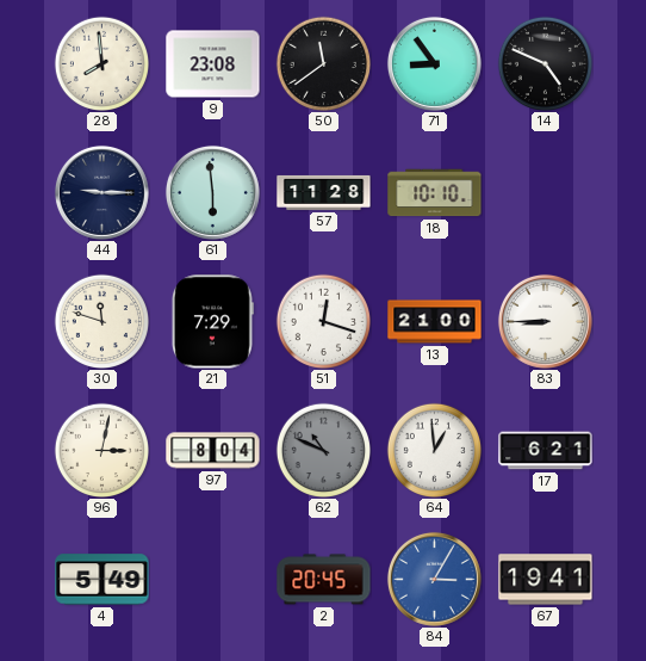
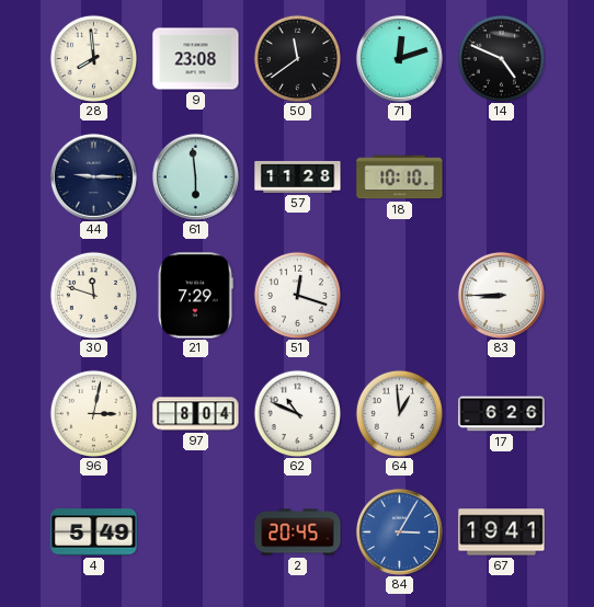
71: 8:54 -> 12:12
13: 21:00 -> none
62 dial: grey -> white
17: 6:21 -> 6:26
